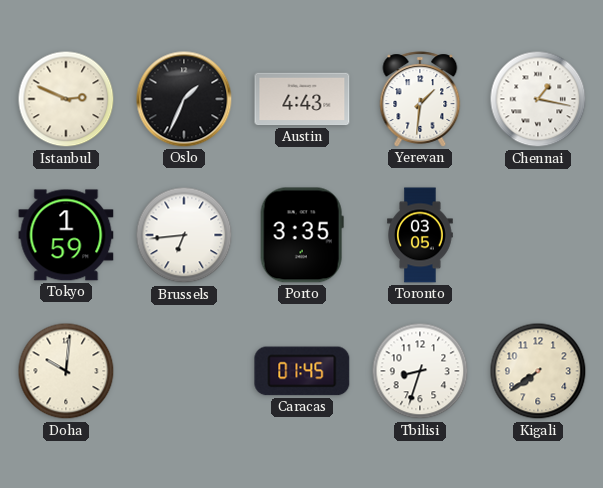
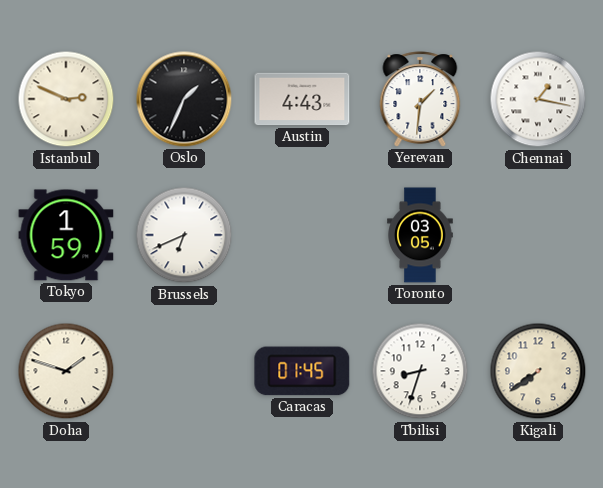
Brussels: 6:44 -> 6:41
Porto: 3:35 -> none
Doha: 10:01 -> 1:48
